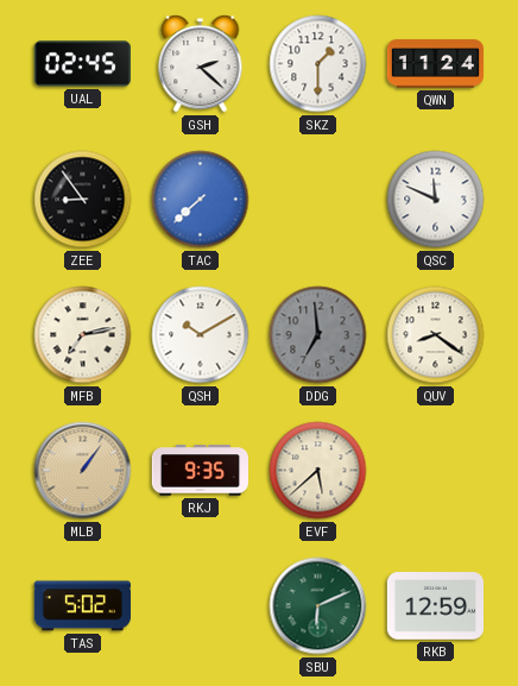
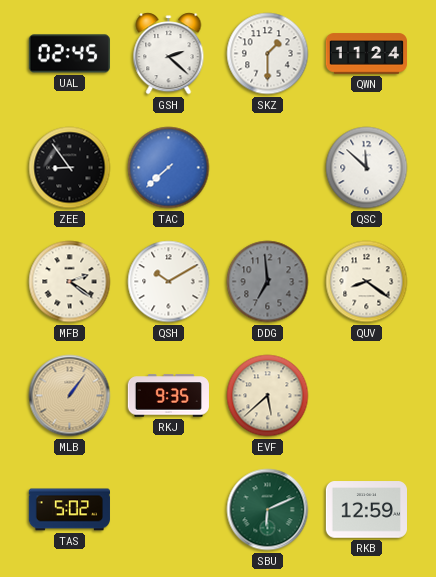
QSC: 11:49 -> 11:52
MFB: 7:13 -> 2:21
